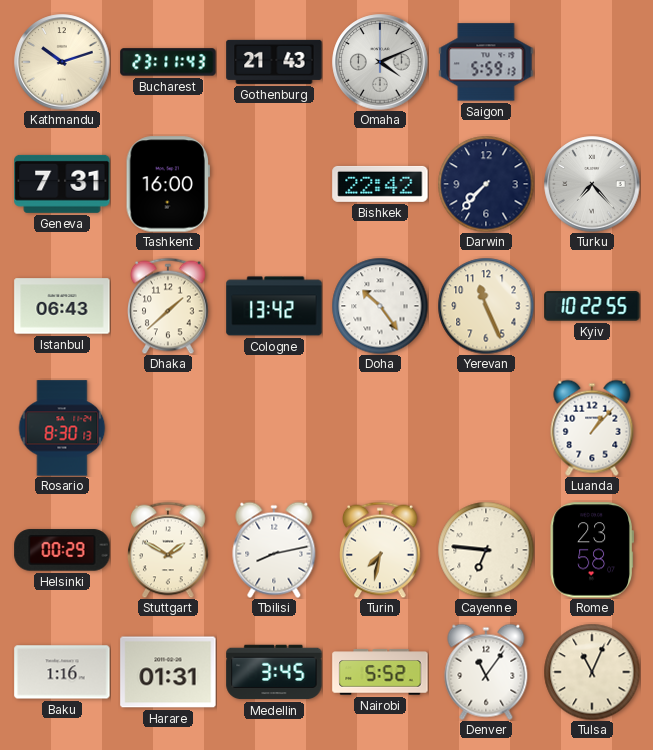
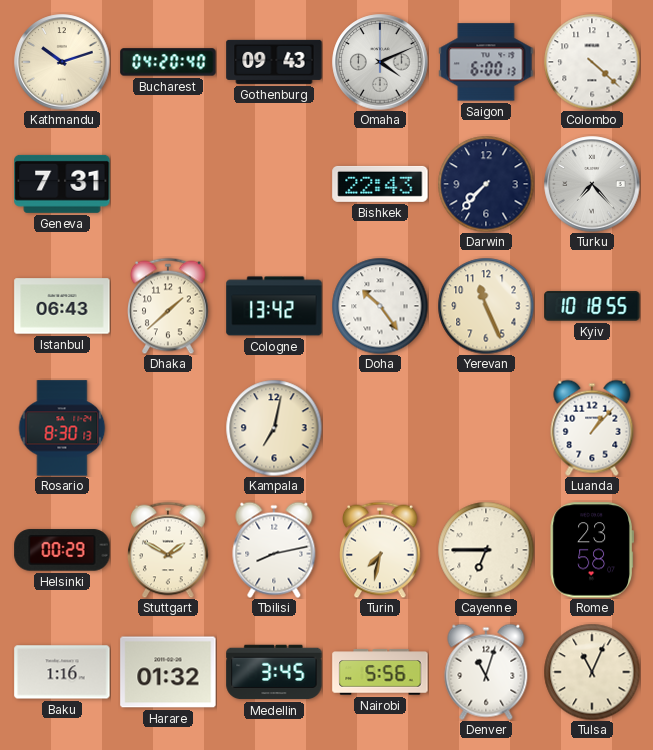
Bucharest: 23:11 -> 04:20
Gothenburg: 21:43 -> 09:43
Saigon: 5:59 -> 6:00
Colombo: none -> 4:22
Tashkent: 16:00 -> none
Bishkek: 22:42 -> 22:43
Kyiv: 10:22 -> 10:18
Kampala: none -> 7:02
Cayenne: 6:46 -> 6:45
Harare: 01:31 -> 01:32
Nairobi: 5:52 -> 5:56
Denver: 11:06 -> 11:03
